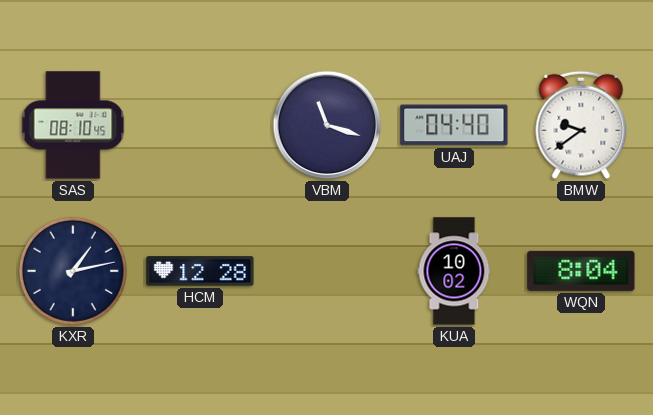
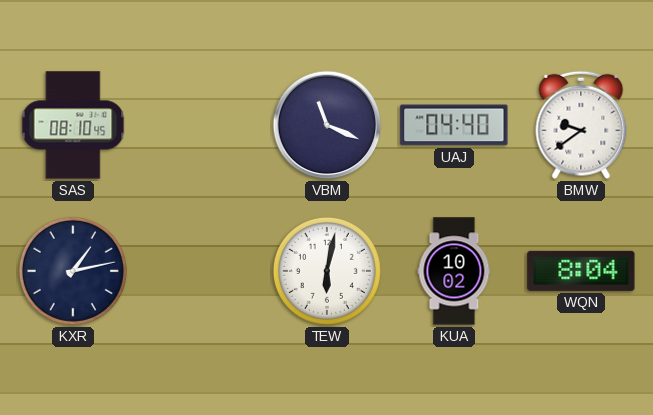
VBM: 11:18 -> 11:19
HCM: 12:28 -> none
TEW: none -> 6:02
